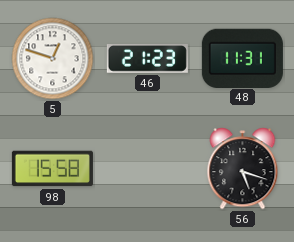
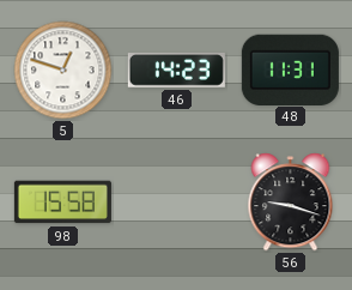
46: 21:23 -> 14:23
56: 5:18 -> 9:18
